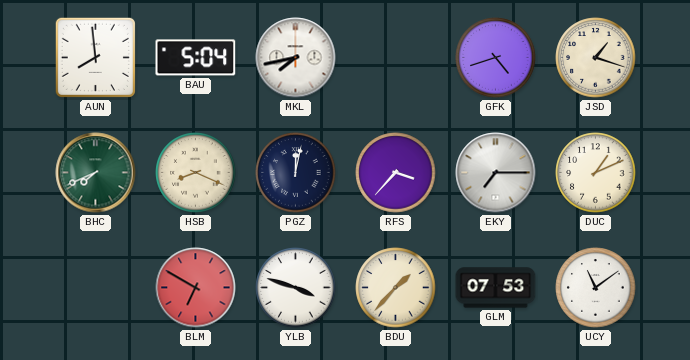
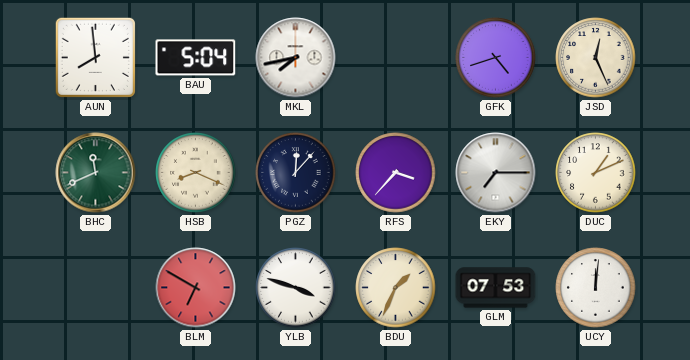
JSD: 1:18 -> 12:26
BHC: 7:41 -> 11:41
PGZ: 12:02 -> 12:07
BDU: 1:37 -> 1:34
UCY: 11:09 -> 12:01
